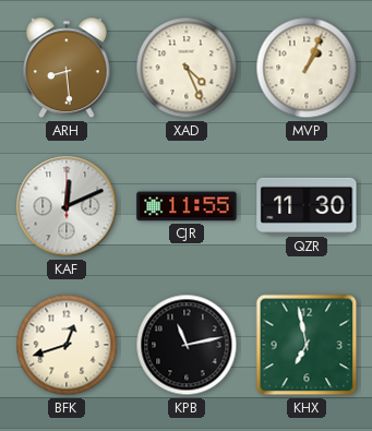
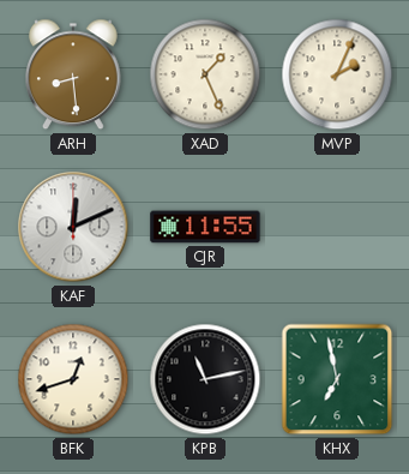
XAD: 4:26 -> 1:26
MVP: 1:04 -> 2:04
QZR: 11:30 -> none
